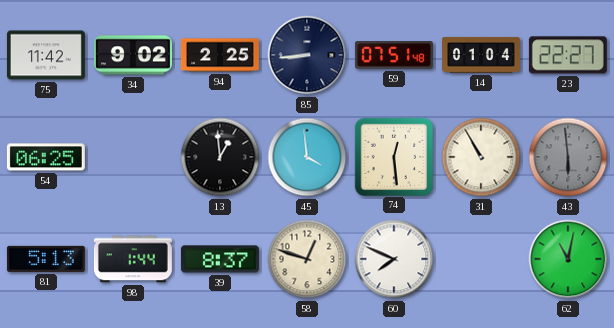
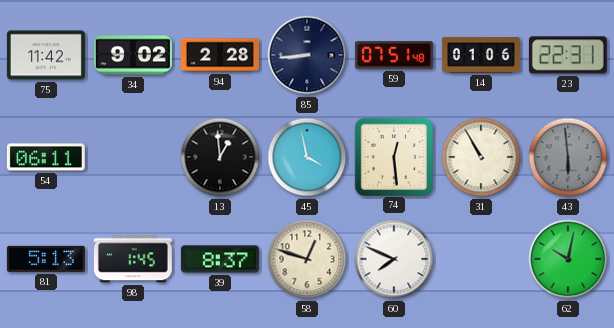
94: 2:25 -> 2:28
14: 01:04 -> 01:06
23: 22:27 -> 22:31
54: 06:25 -> 06:11
45: 3:59 -> 3:58
98: 1:44 -> 1:45
62: 11:02 -> 10:02
